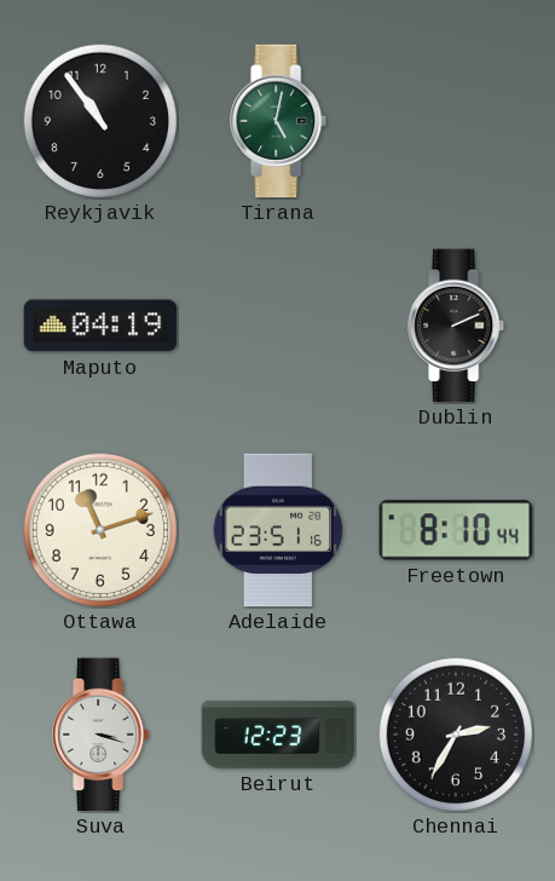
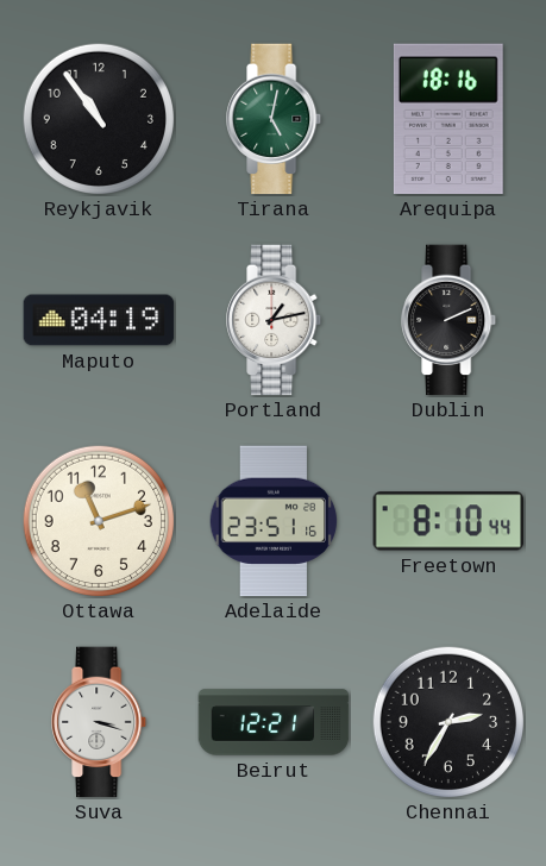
Arequipa: none -> 18:16
Portland: none -> 1:13
Beirut: 12:23 -> 12:21
